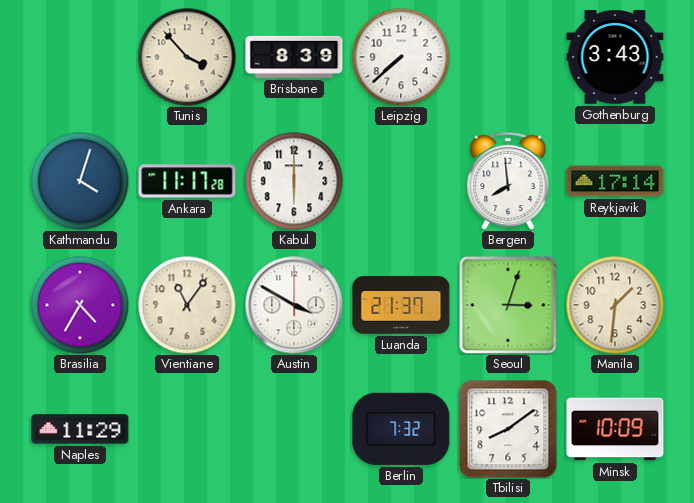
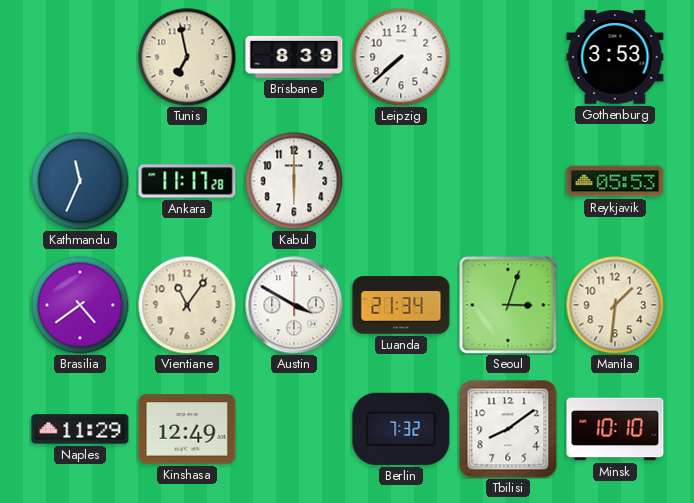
Tunis: 3:53 -> 6:58
Gothenburg: 3:43 -> 3:53
Kathmandu: 4:03 -> 11:34
Bergen: 7:59 -> none
Reykjavik: 17:14 -> 05:53
Brasilia: 4:35 -> 4:39
Luanda: 21:37 -> 21:34
Kinshasa: none -> 12:49
Minsk: 10:09 -> 10:10
